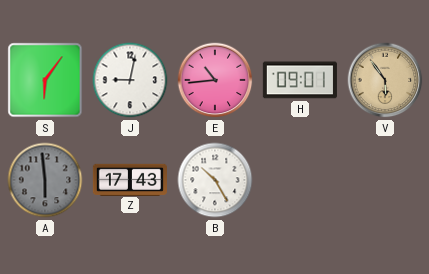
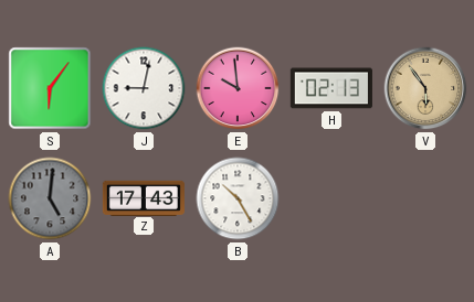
E: 10:44 -> 9:59
H: 09:01 -> 02:13
A: 5:59 -> 5:01
